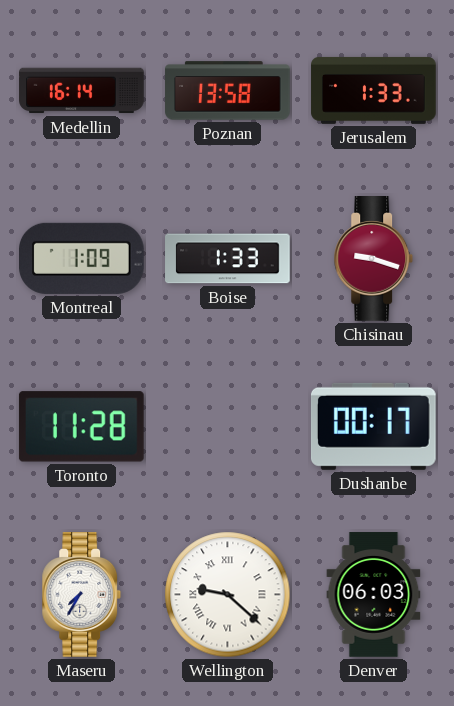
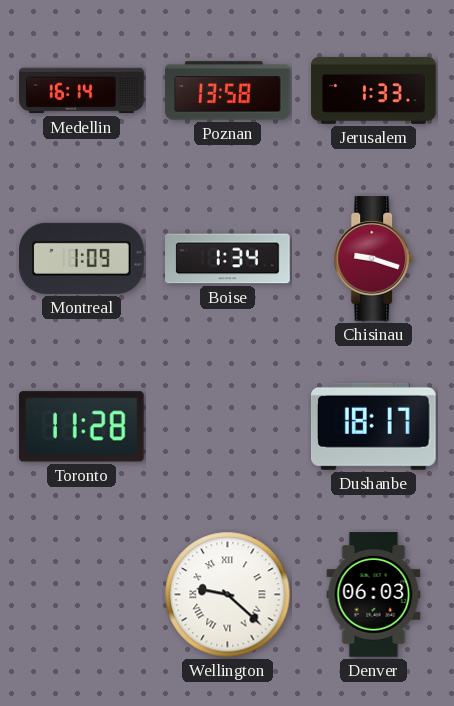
Boise: 1:33 -> 1:34
Dushanbe: 00:17 -> 18:17
Maseru: 7:35 -> none
